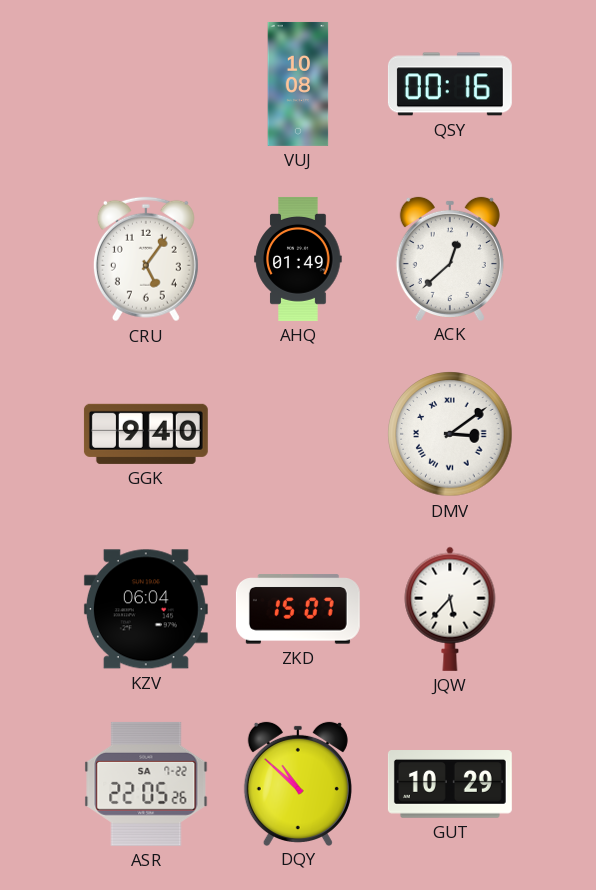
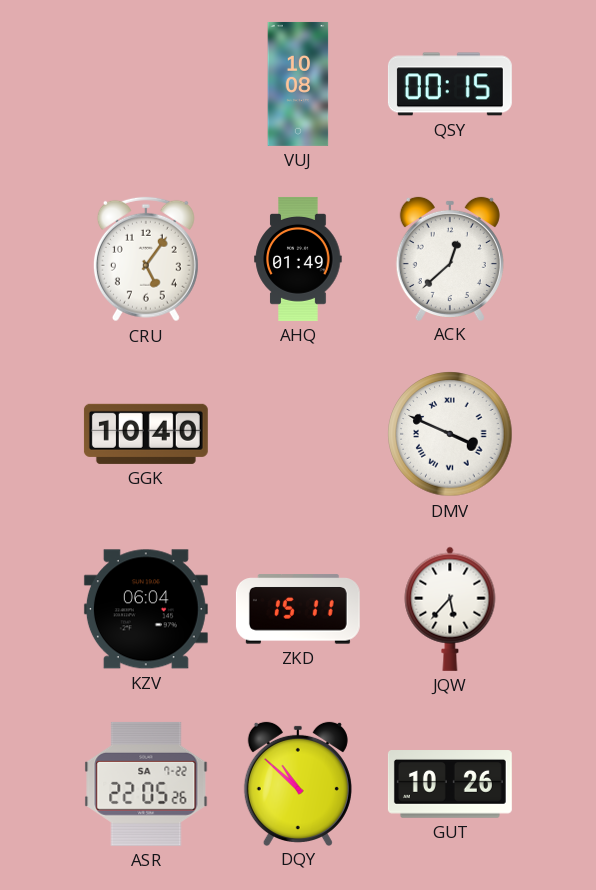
QSY: 00:16 -> 00:15
GGK: 9:40 -> 10:40
DMV: 3:09 -> 3:49
ZKD: 15:07 -> 15:11
GUT: 10:29 -> 10:26
